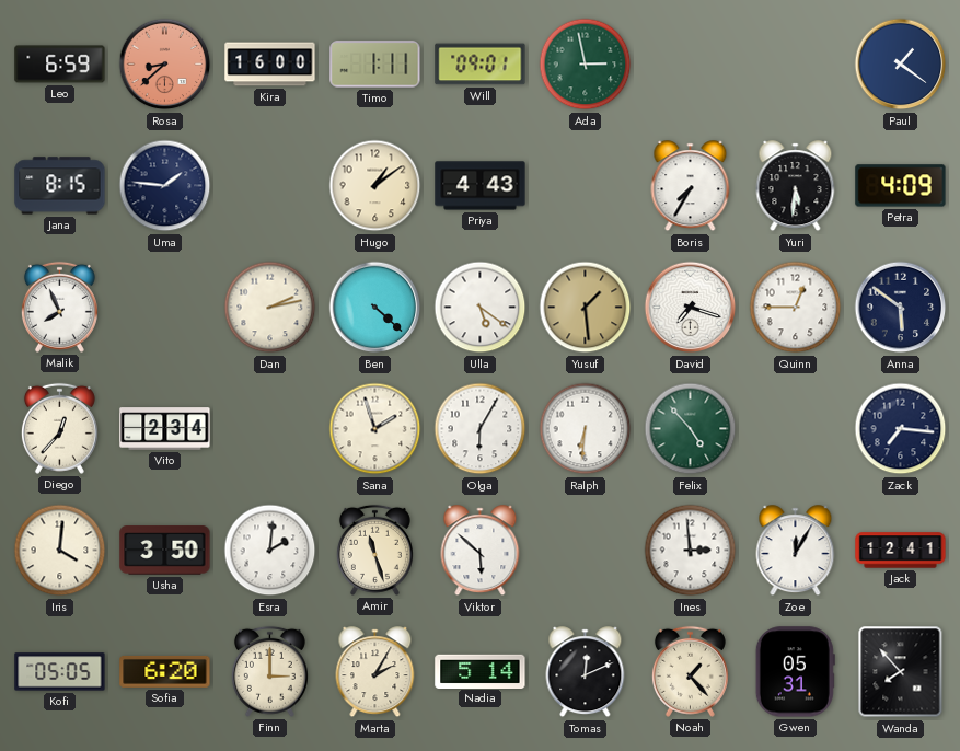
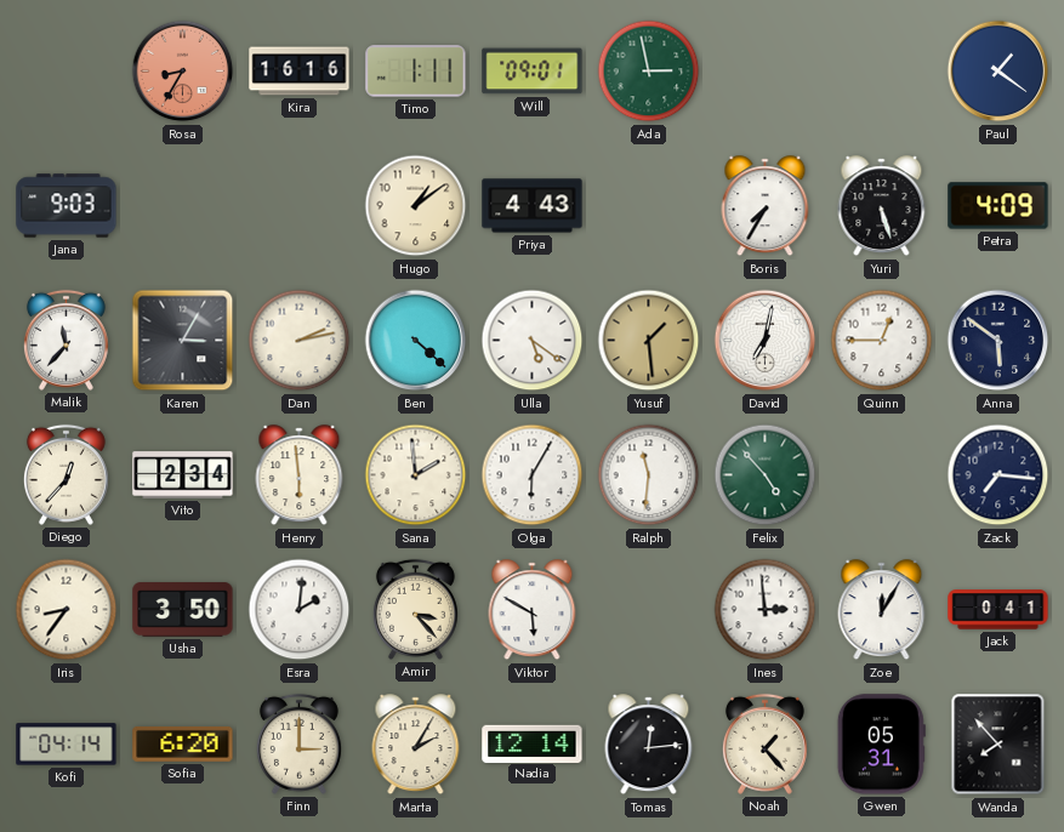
Leo: 6:59 -> none
Rosa: 8:38 -> 8:35
Kira: 16:00 -> 16:16
Jana: 8:15 -> 9:03
Uma: 1:46 -> none
Yuri: 5:31 -> 5:27
Malik: 7:56 -> 11:37
Karen: none -> 3:05
David: 7:18 -> 7:02
Henry: none -> 5:59
Sana: 1:57 -> 1:59
Ralph: 6:31 -> 11:31
Iris: 4:01 -> 8:36
Amir: 11:27 -> 3:23
Viktor: 5:52 -> 5:50
Jack: 12:41 -> 0:41
Kofi: 05:05 -> 04:14
Nadia: 5:14 -> 12:14
Tomas: 12:11 -> 12:14
